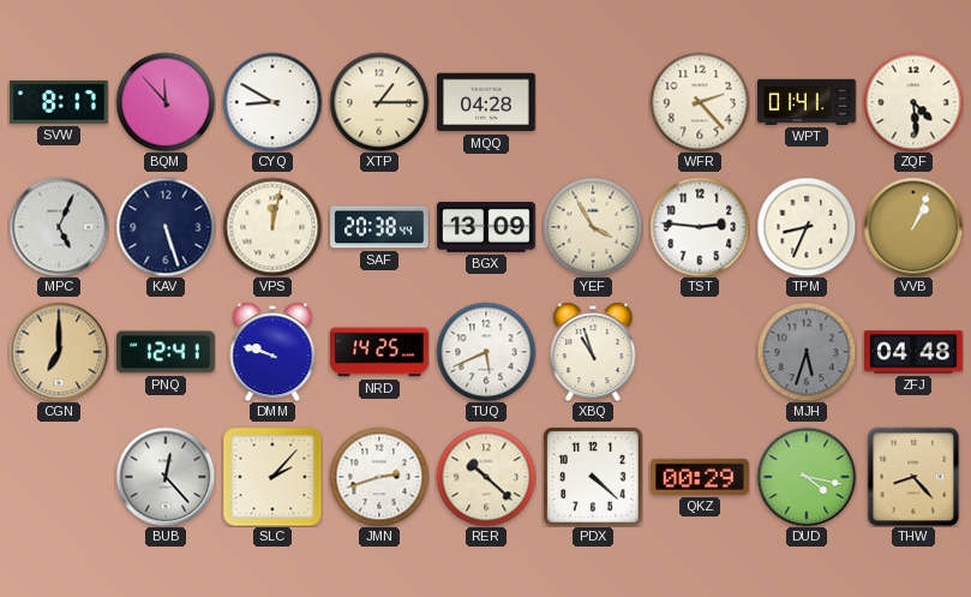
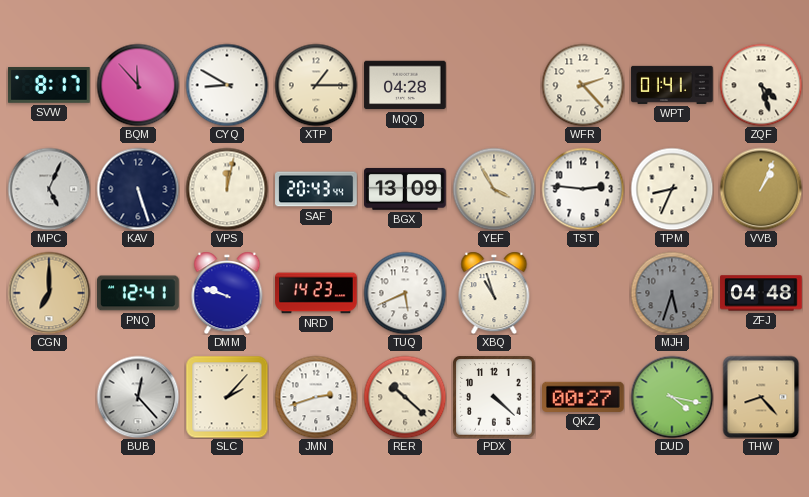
ZQF: 4:29 -> 4:27
SAF: 20:38 -> 20:43
NRD: 14:25 -> 14:23
QKZ: 00:29 -> 00:27
